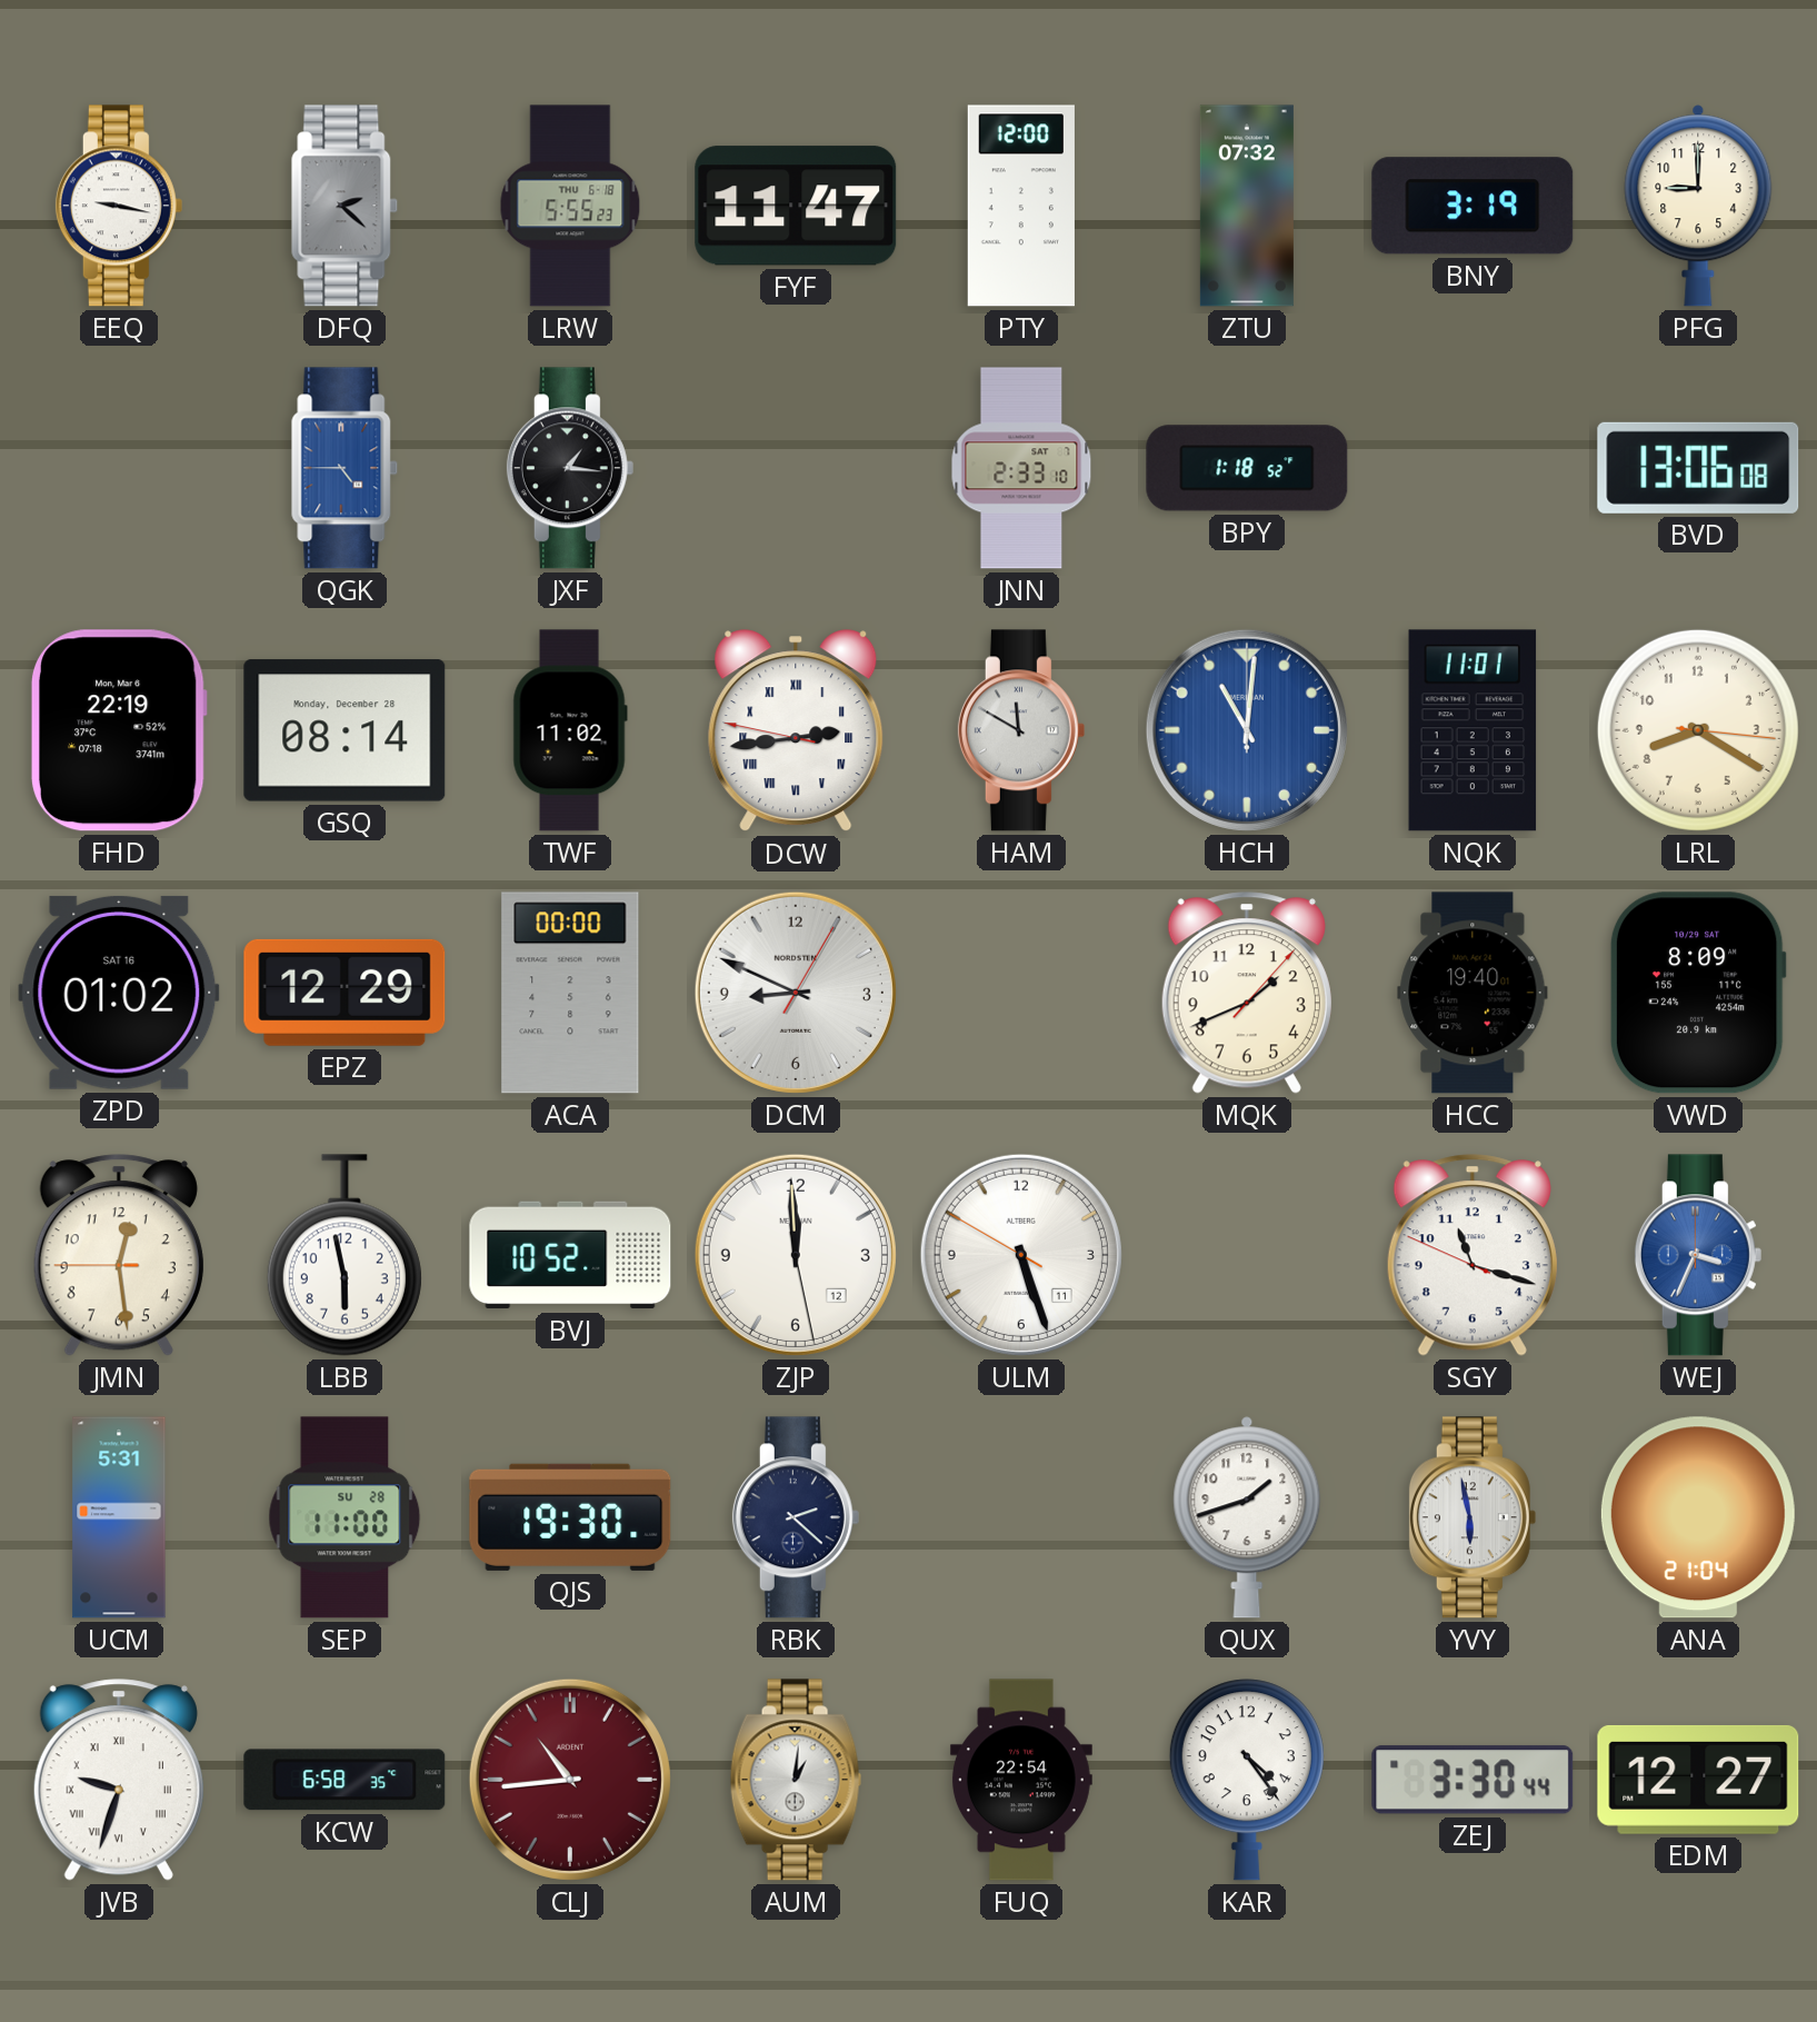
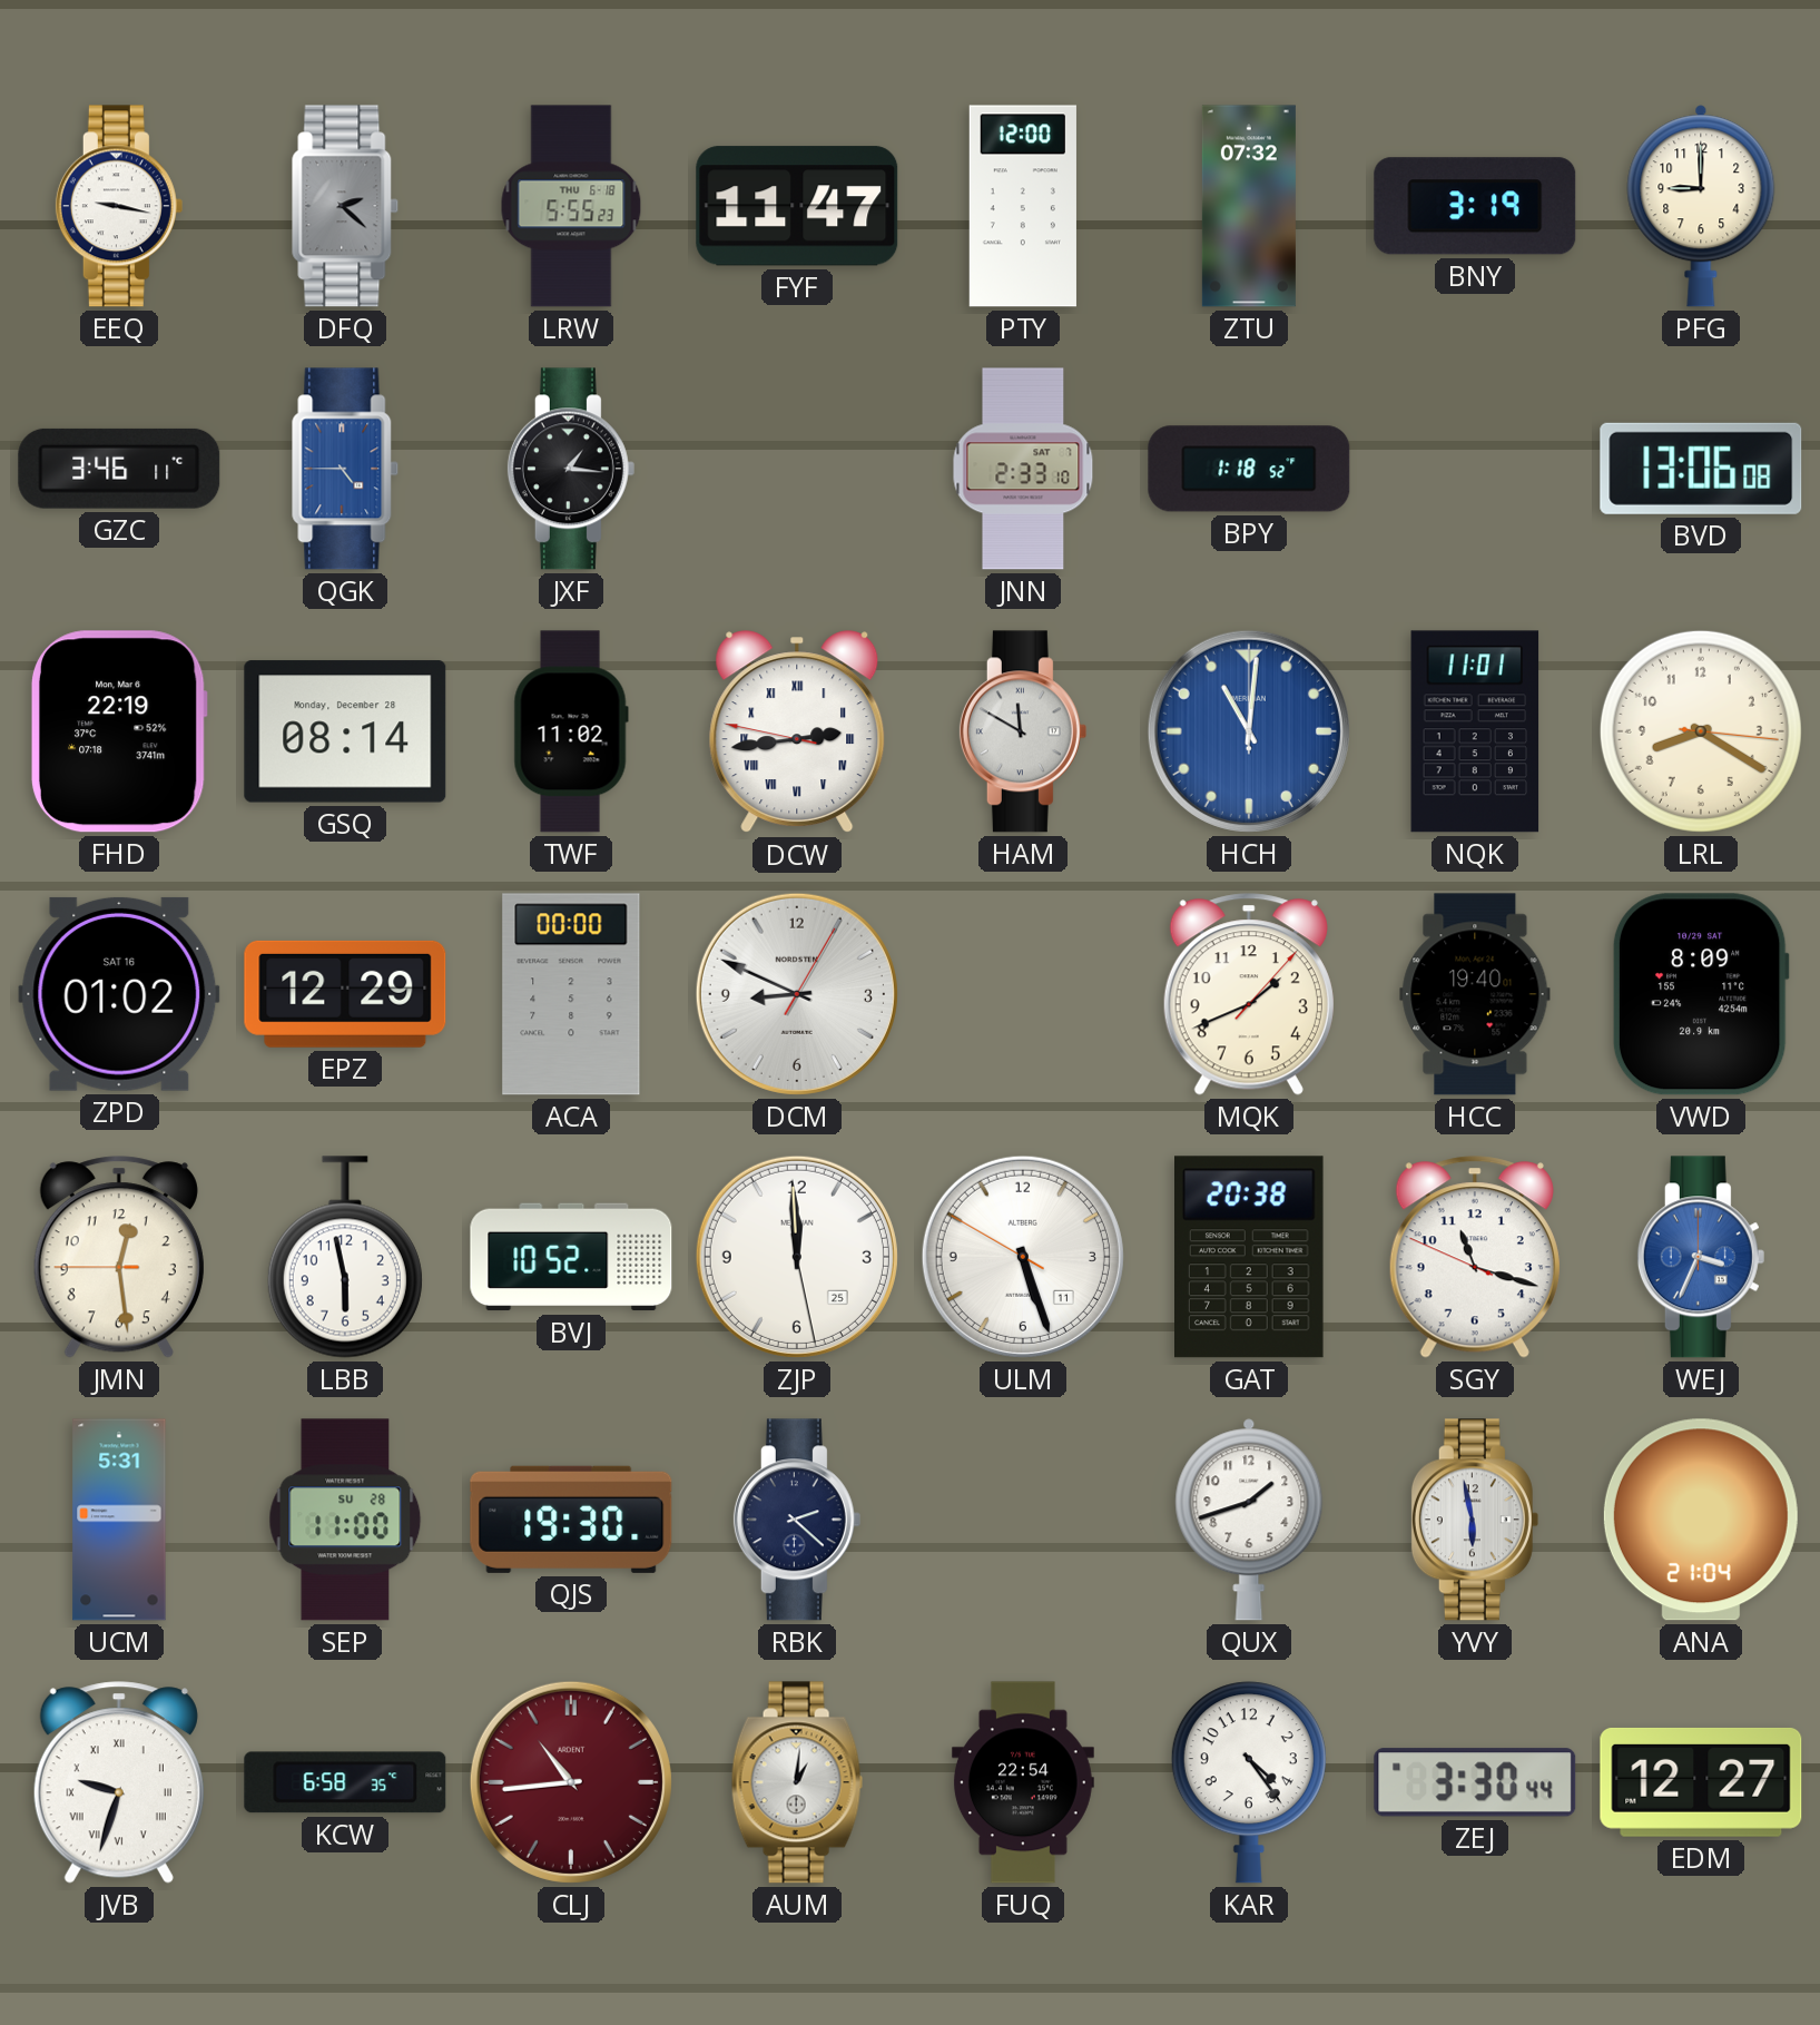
GZC: none -> 3:46
ZJP date: 12 -> 25
GAT: none -> 20:38
